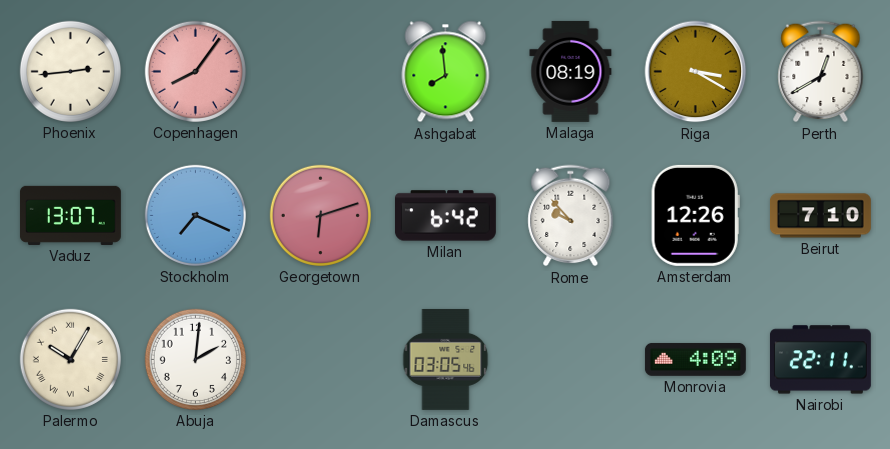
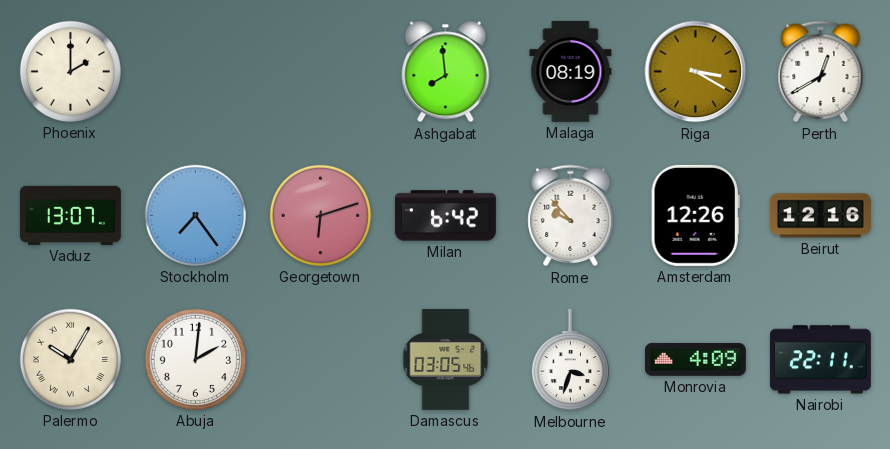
Phoenix: 2:44 -> 2:00
Copenhagen: 8:06 -> none
Stockholm: 7:19 -> 7:24
Beirut: 7:10 -> 12:16
Melbourne: none -> 3:33
